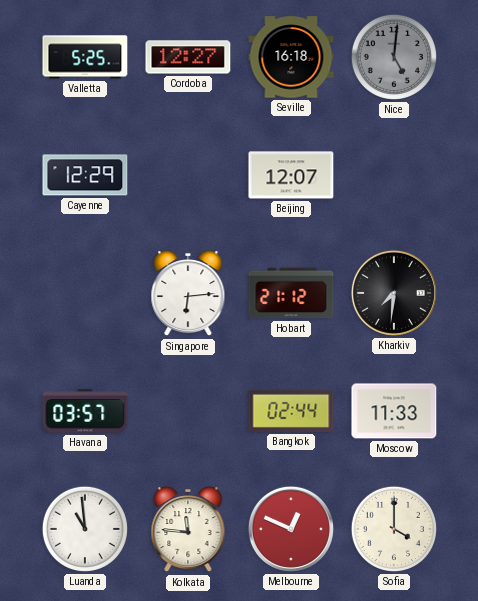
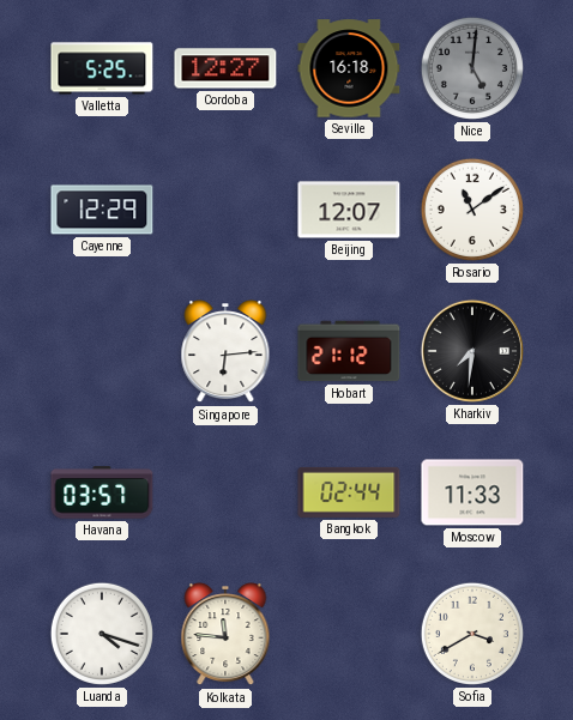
Rosario: none -> 11:09
Luanda: 10:59 -> 4:18
Melbourne: 12:49 -> none
Sofia: 4:00 -> 3:40
